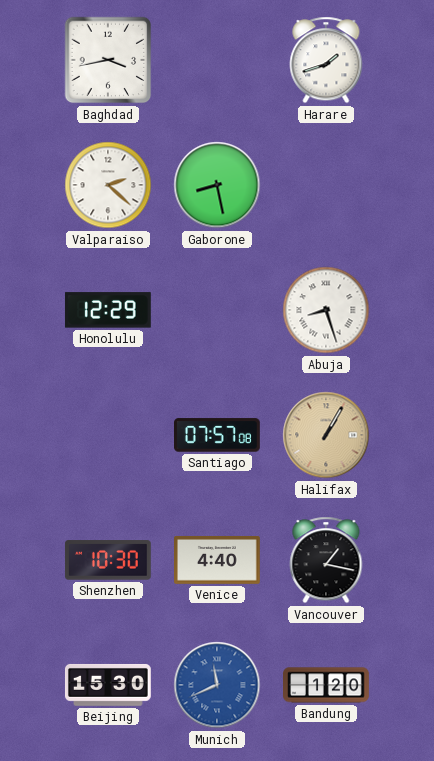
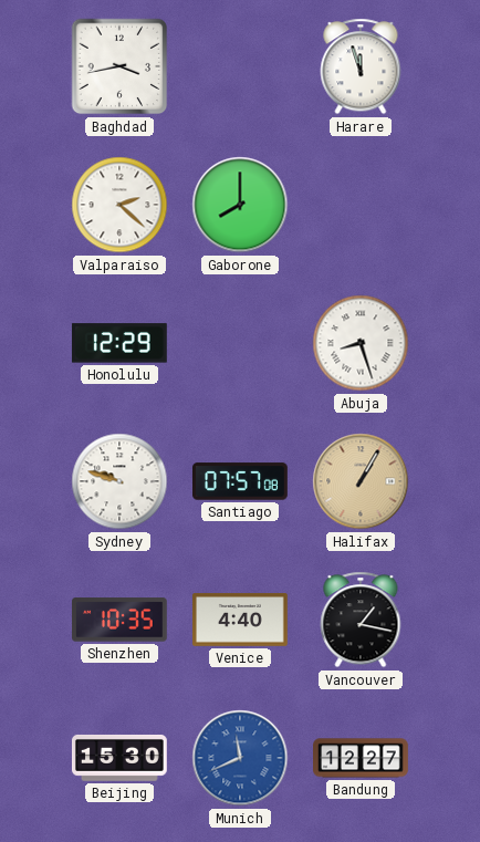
Harare: 1:42 -> 11:57
Gaborone: 8:28 -> 8:00
Sydney: none -> 9:48
Shenzhen: 10:30 -> 10:35
Bandung: 1:20 -> 12:27
